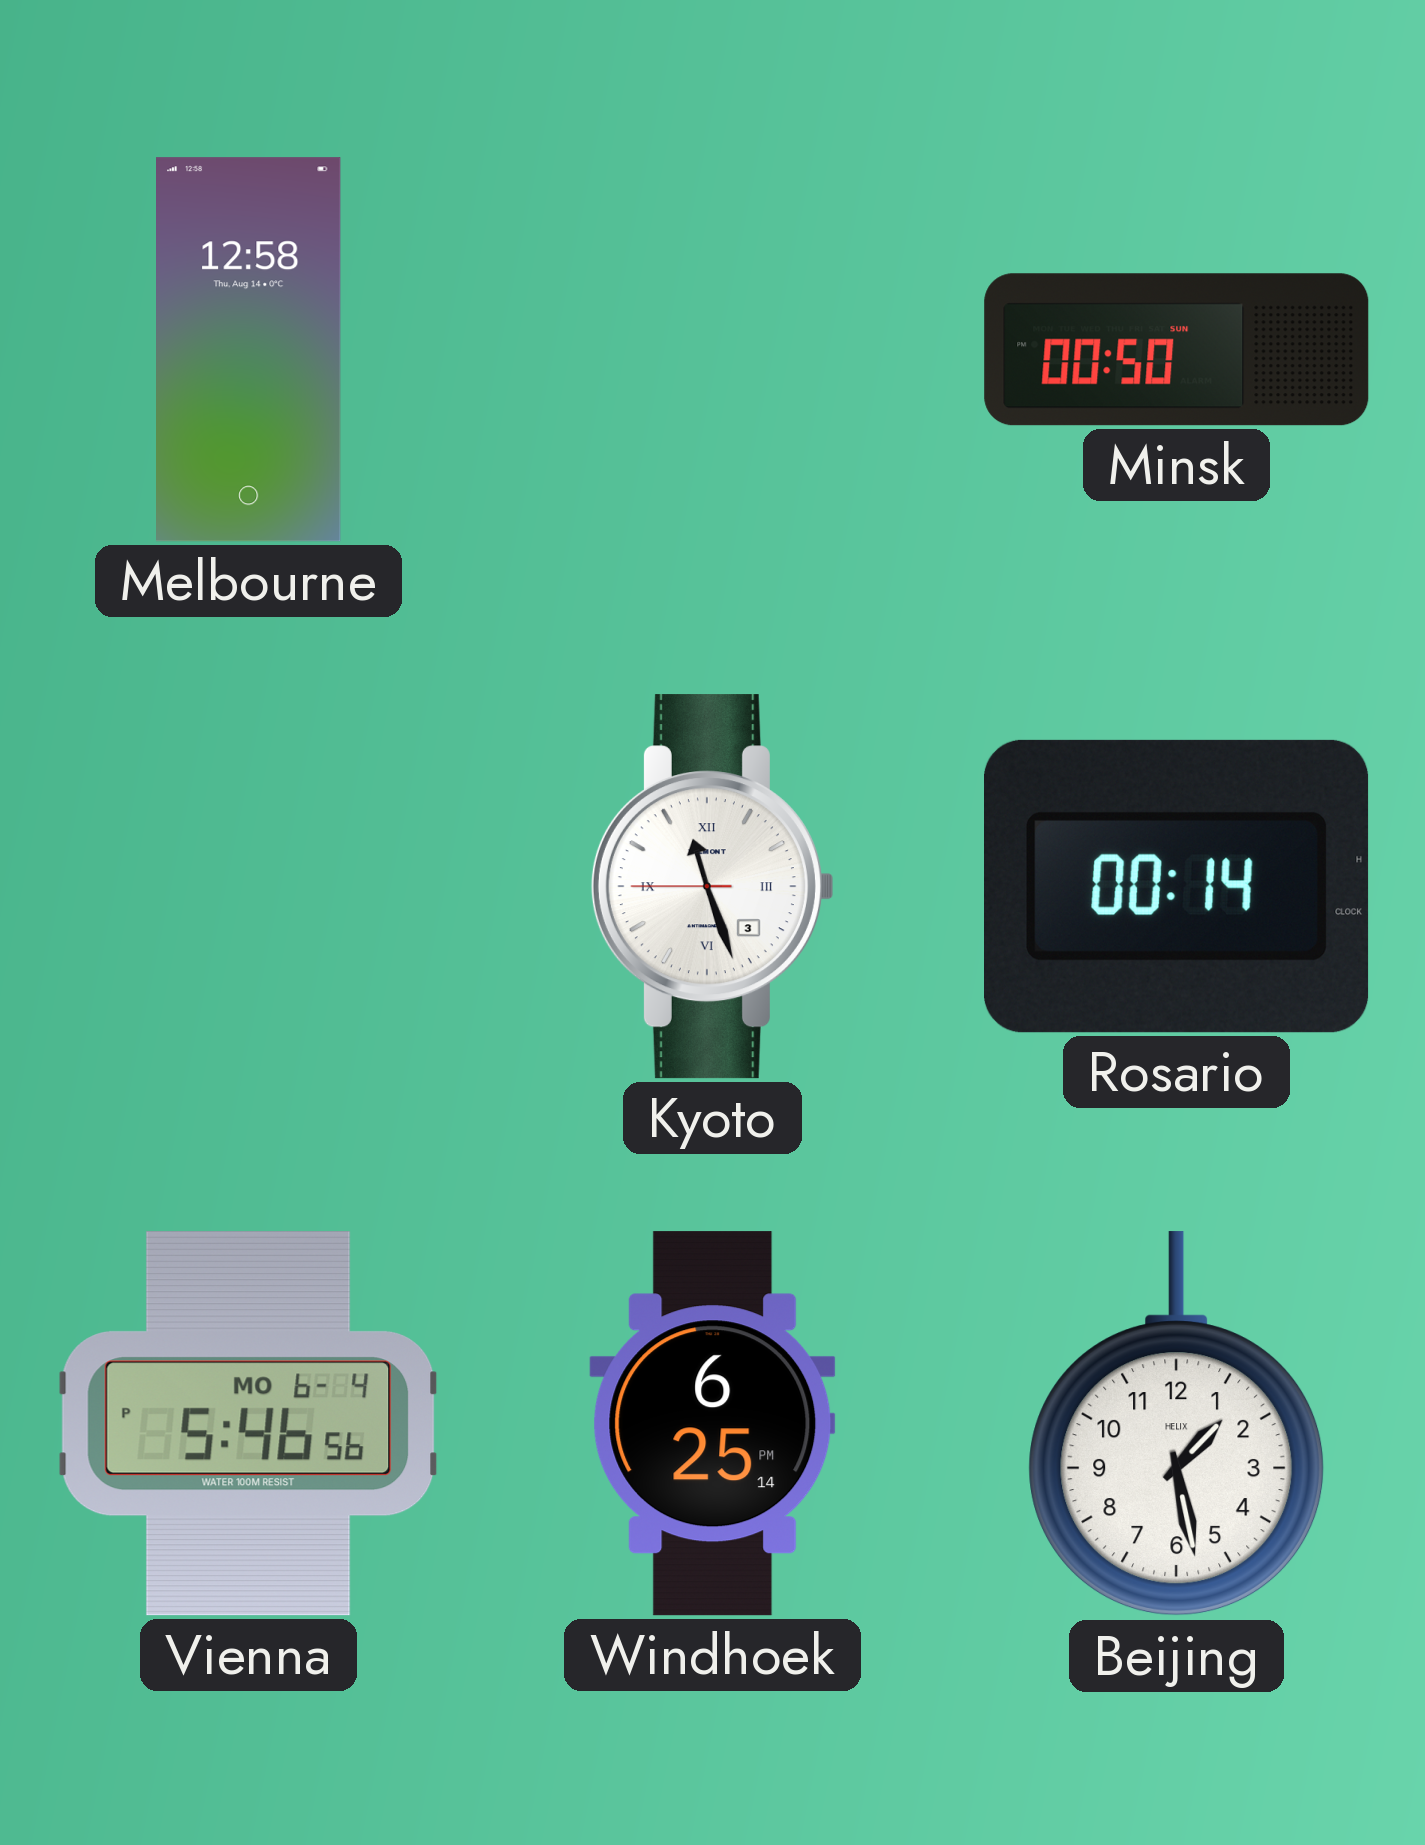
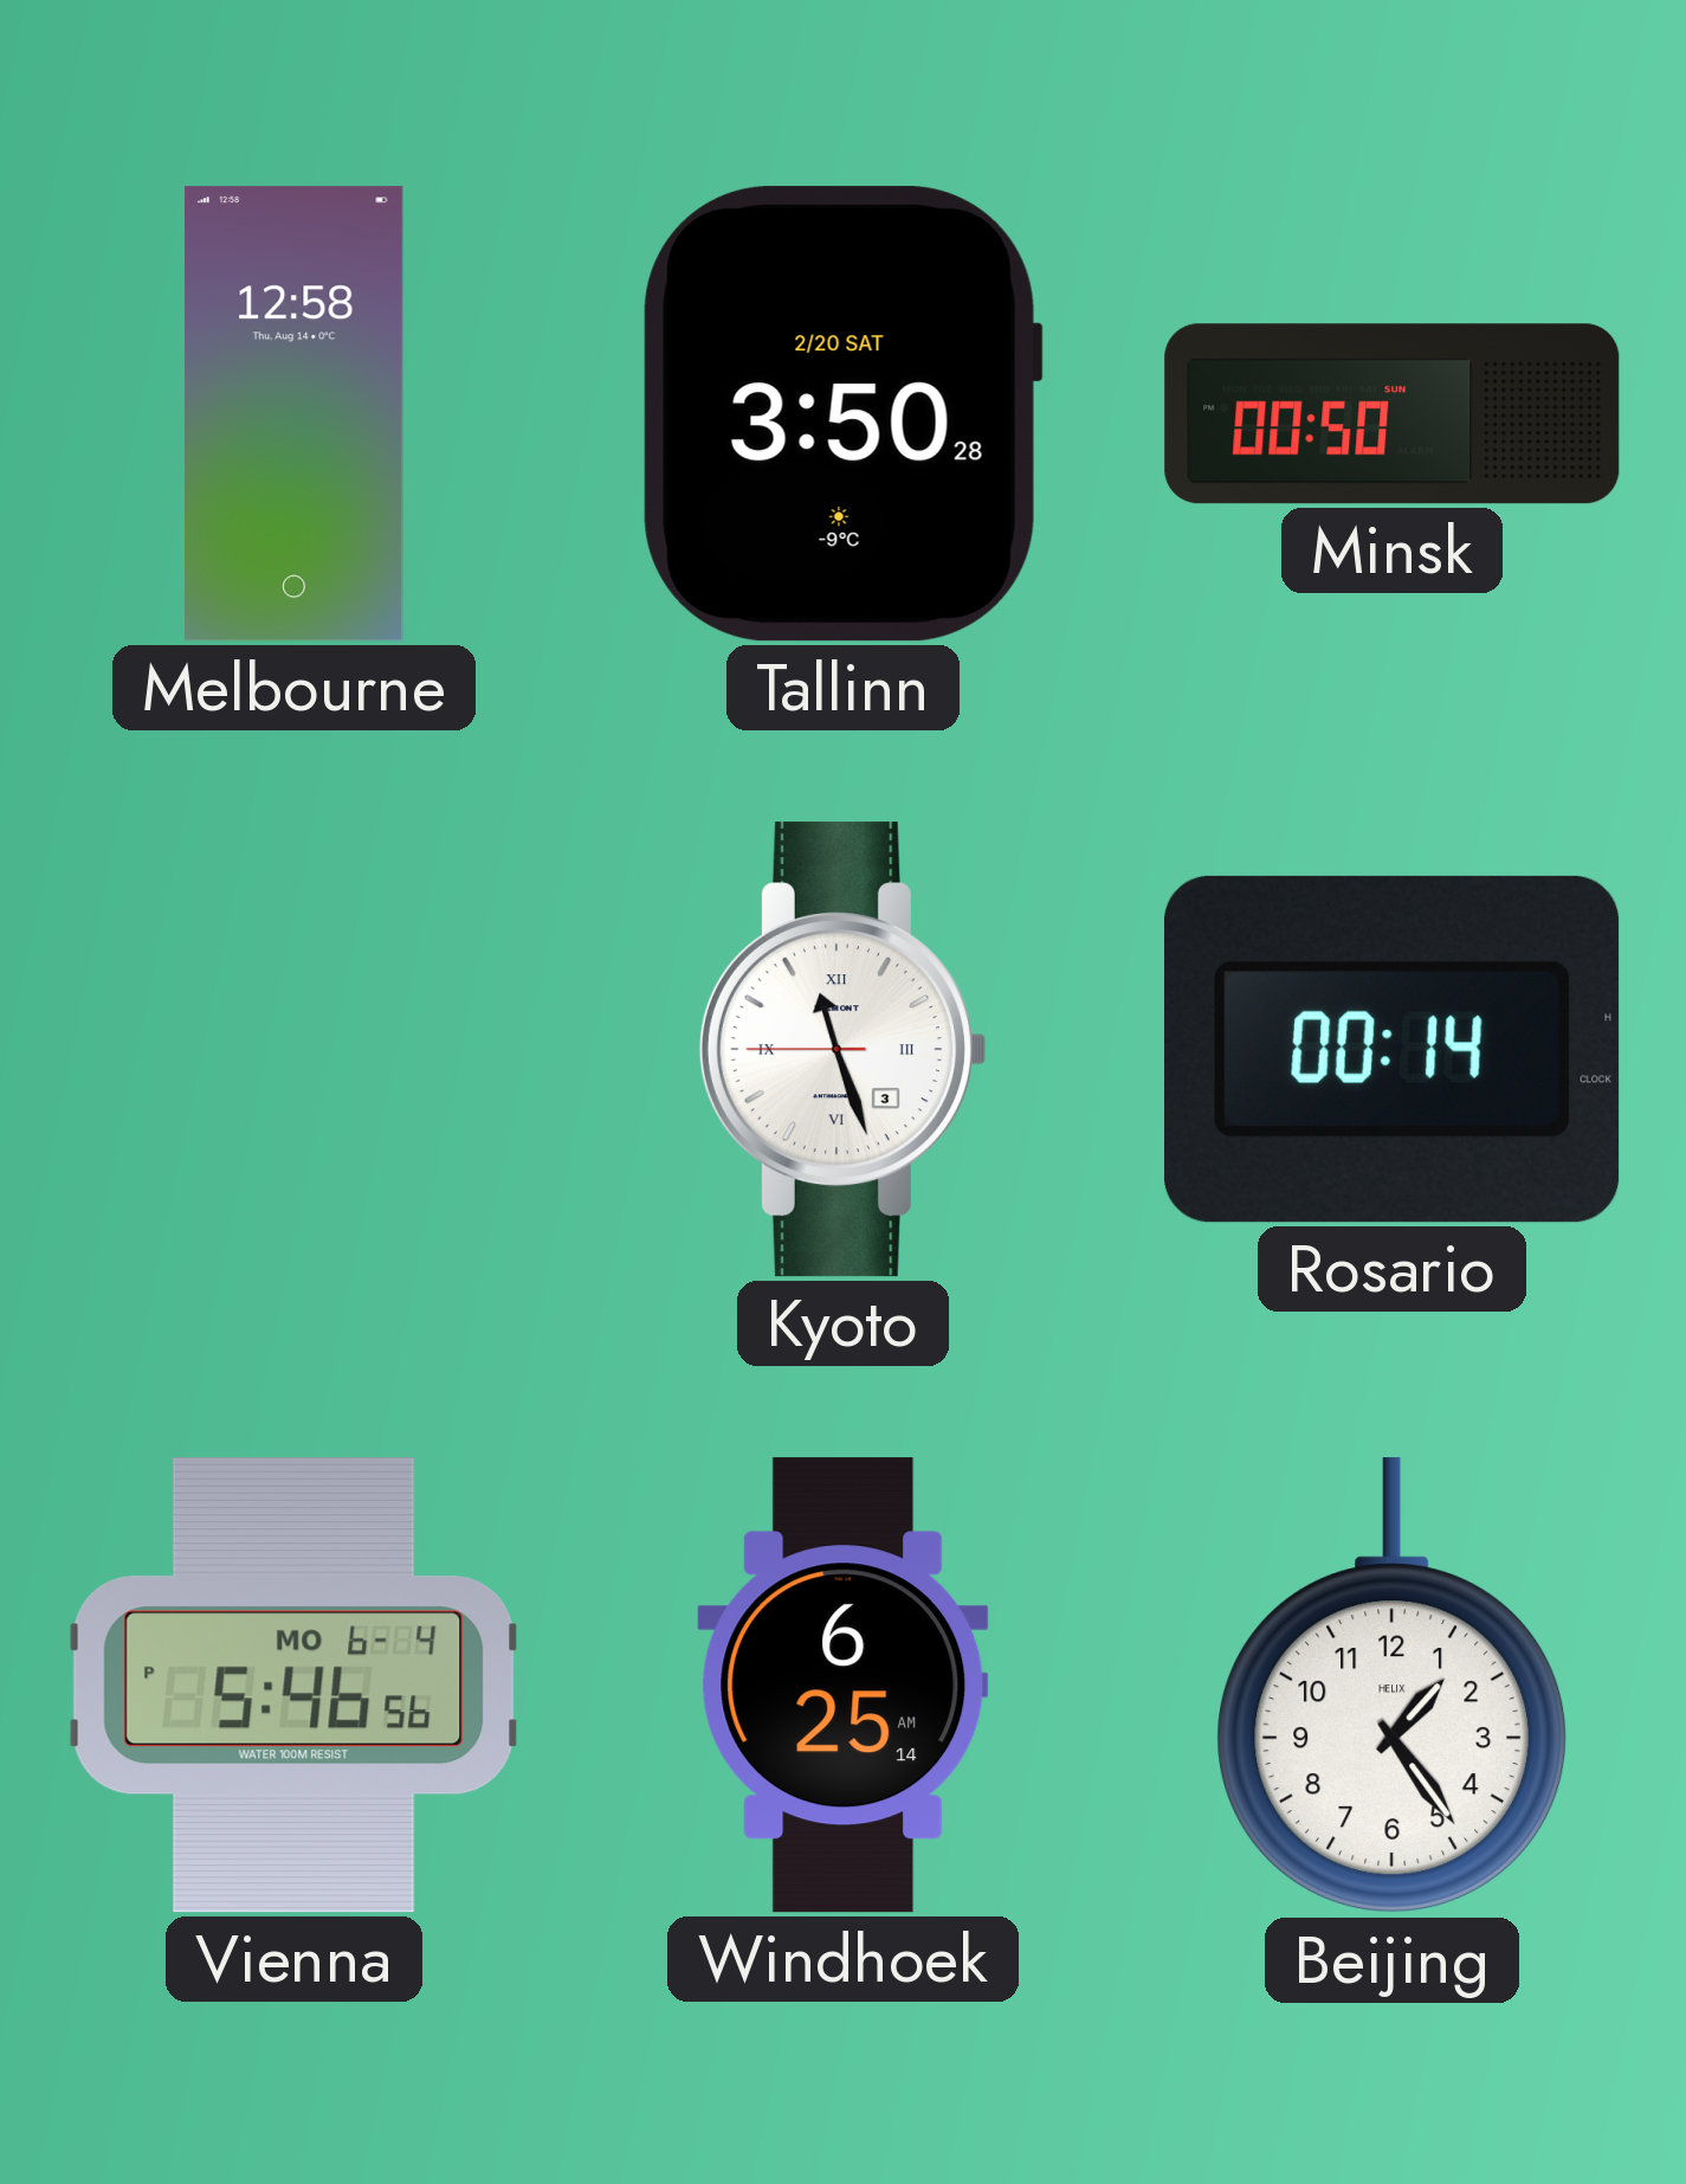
Tallinn: none -> 3:50
Windhoek: 6:25:14 PM -> 6:25:14 AM
Beijing: 1:28 -> 1:24
